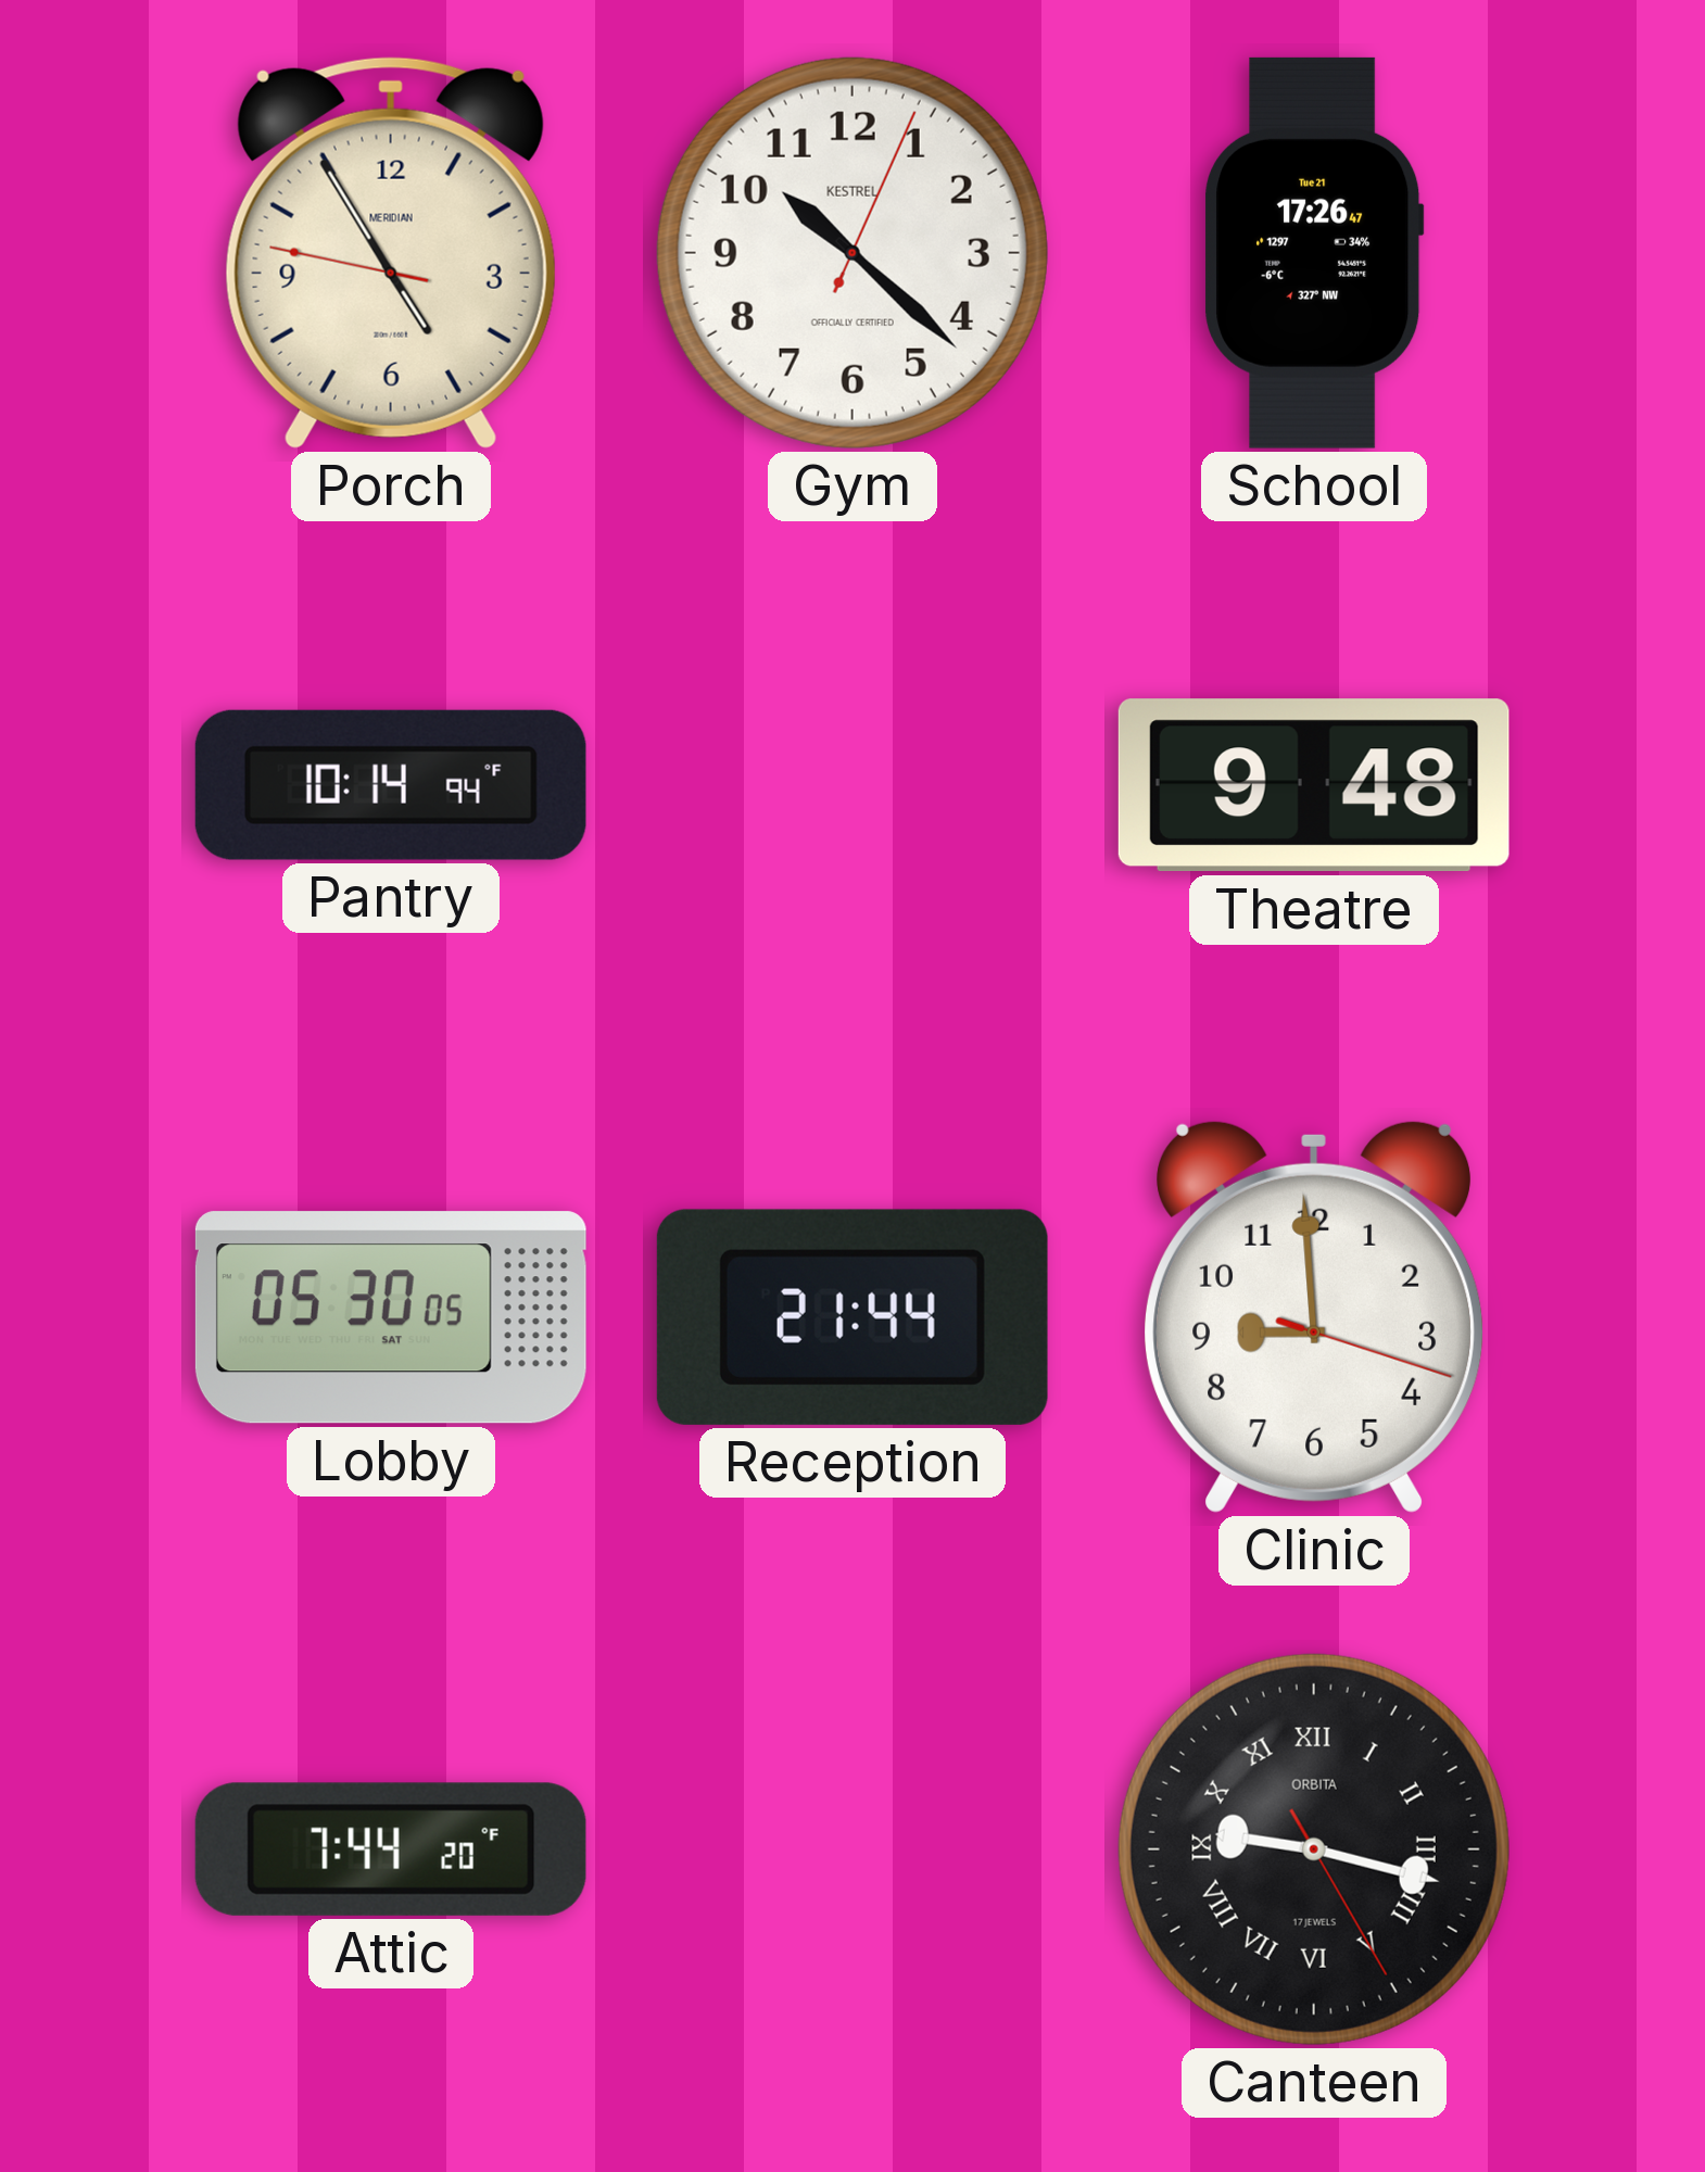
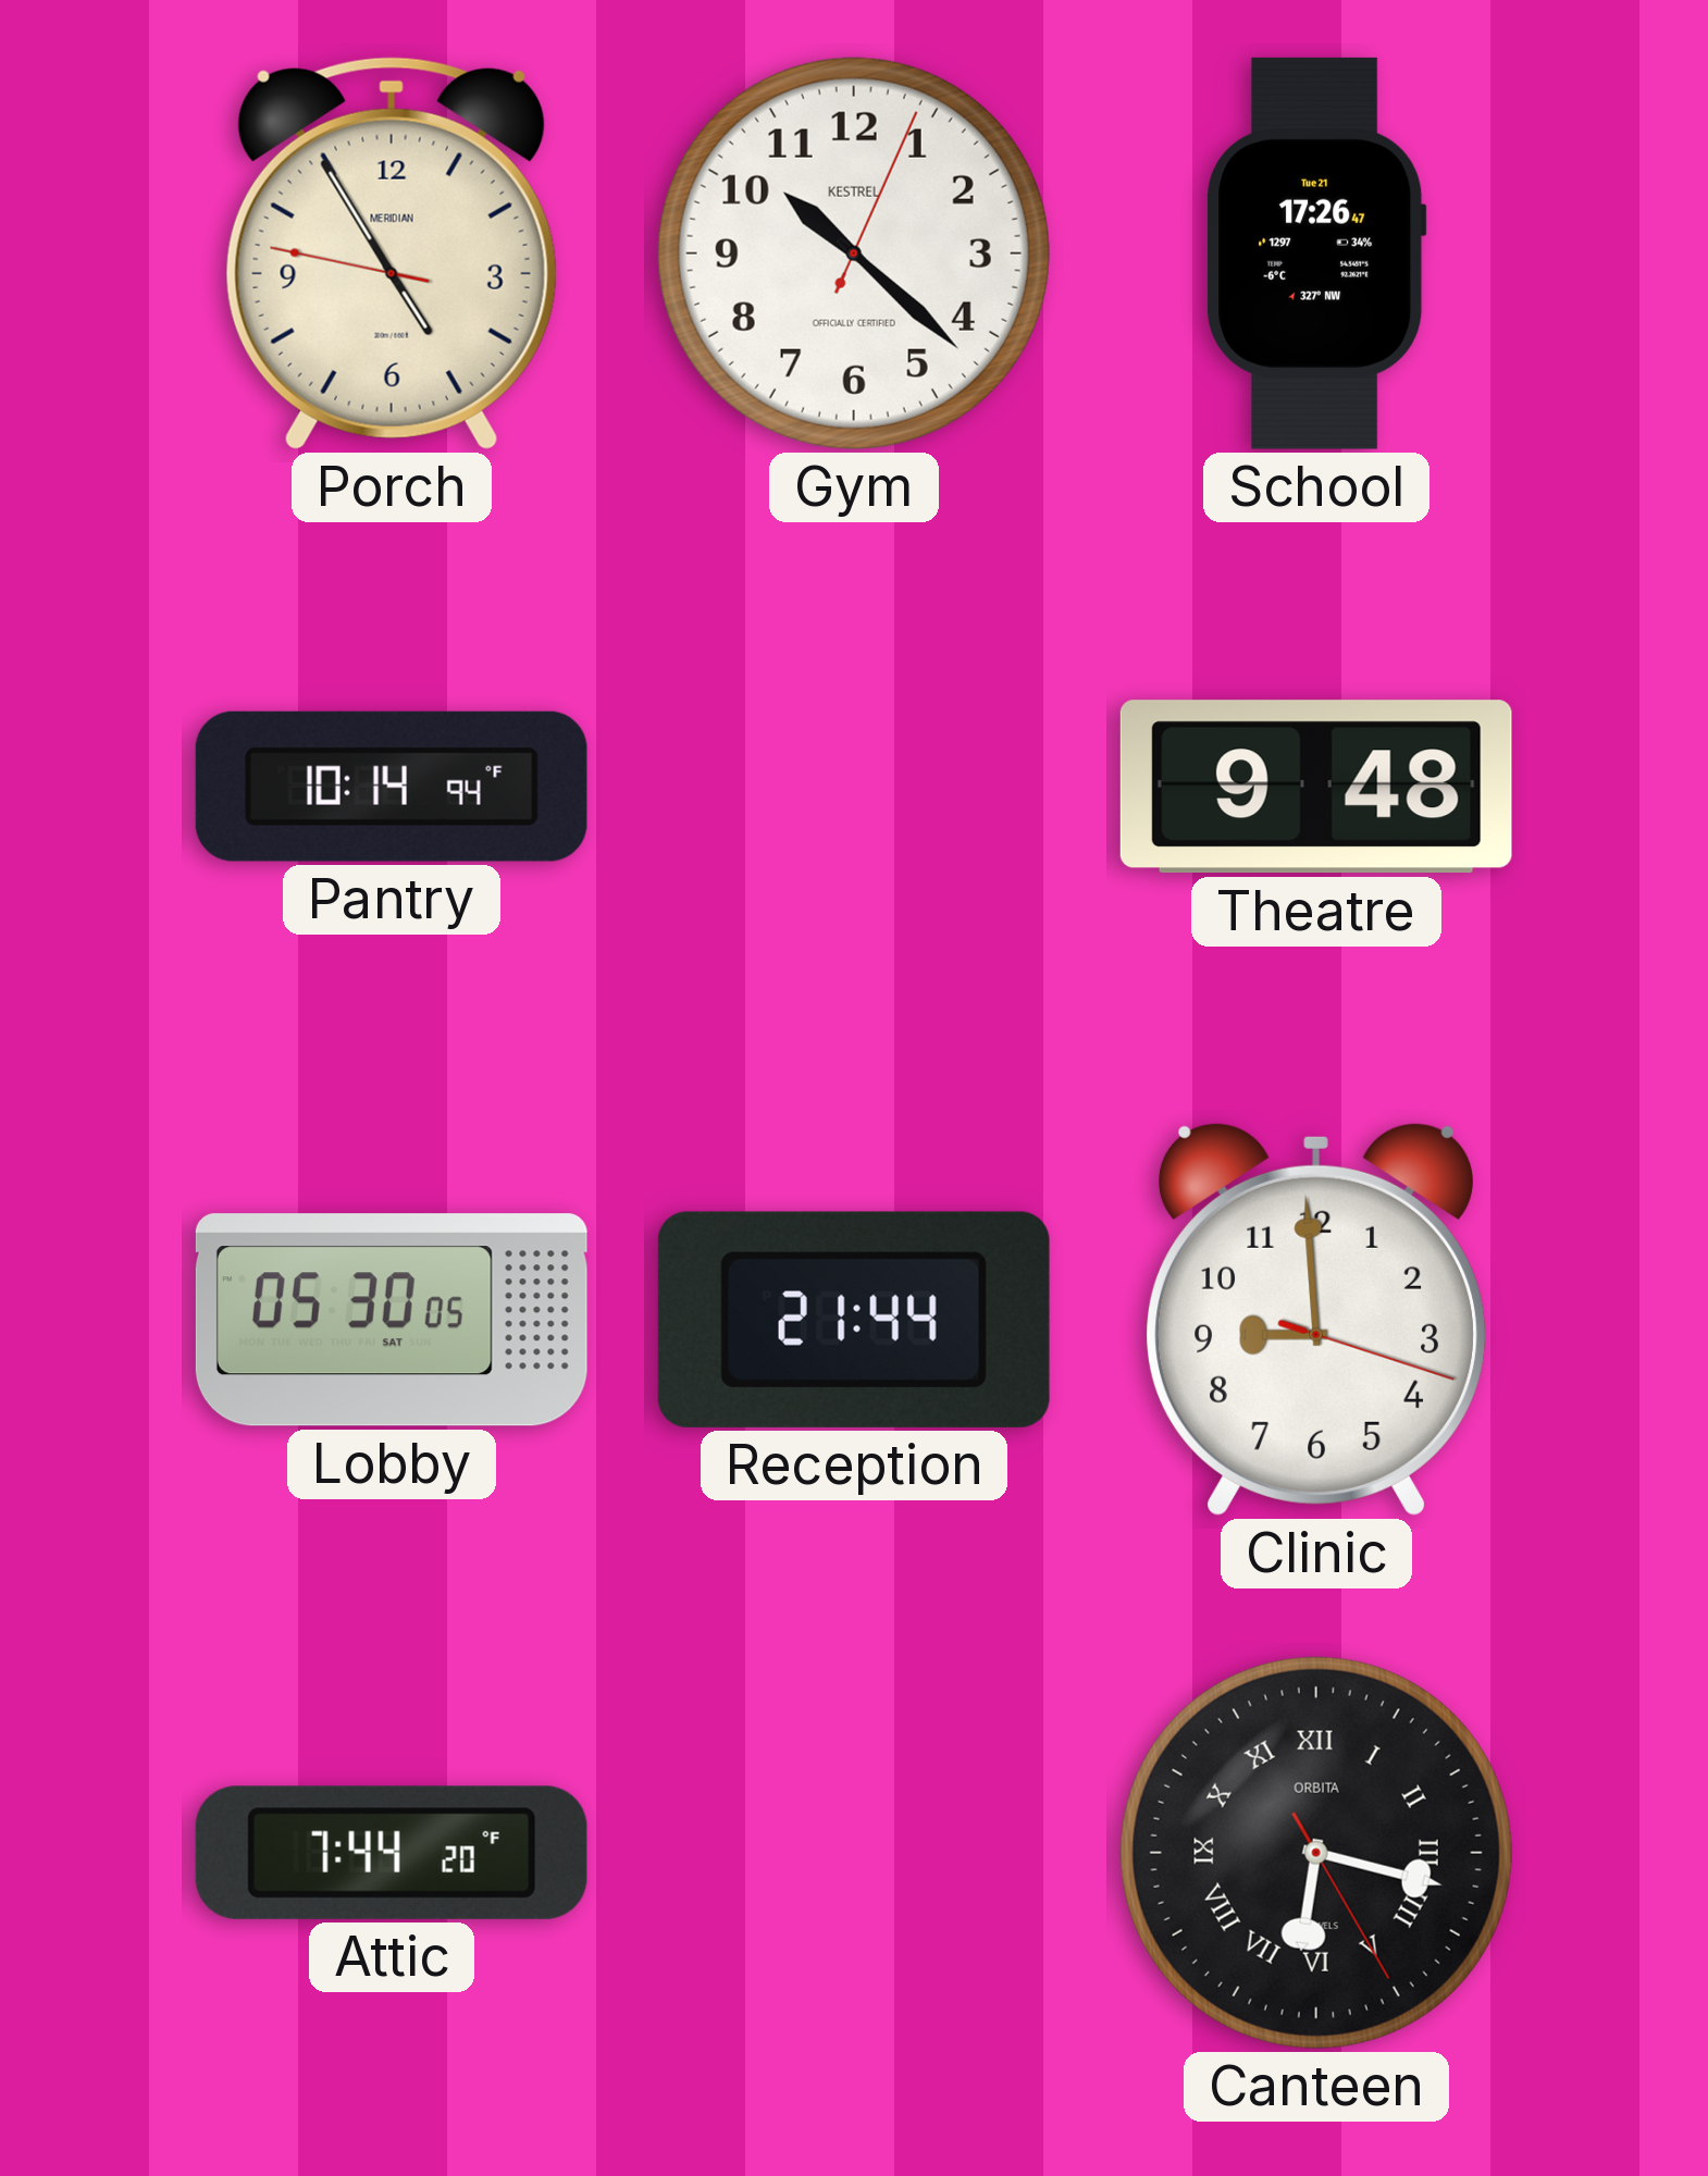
Canteen: 9:17 -> 6:17
